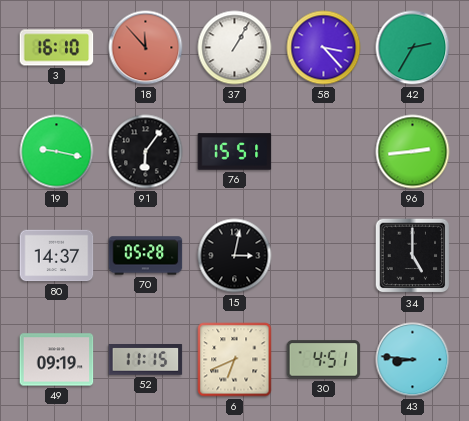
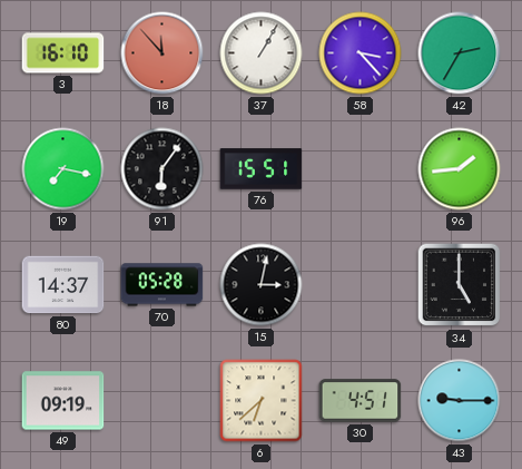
19: 9:17 -> 7:17
96: 2:44 -> 1:44
52: 11:15 -> none
6: 6:41 -> 6:38
43: 8:46 -> 9:15
